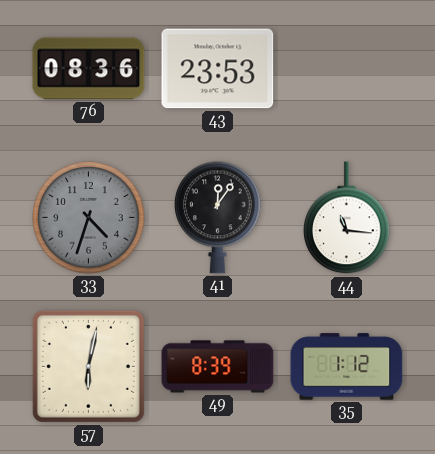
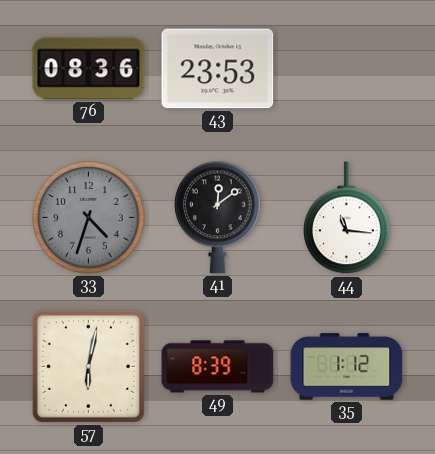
41: 12:06 -> 12:09
